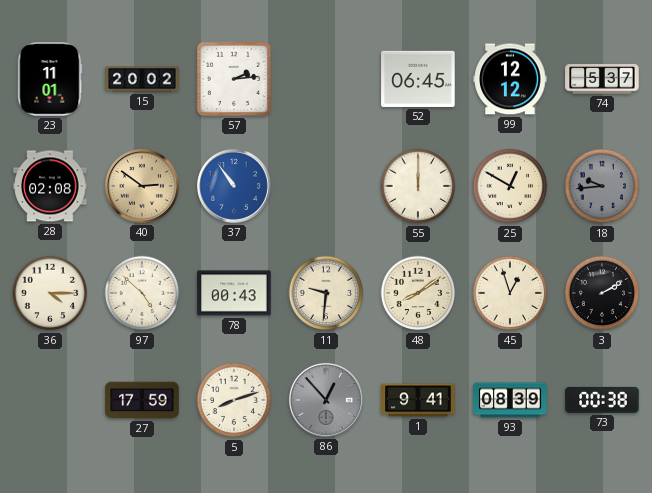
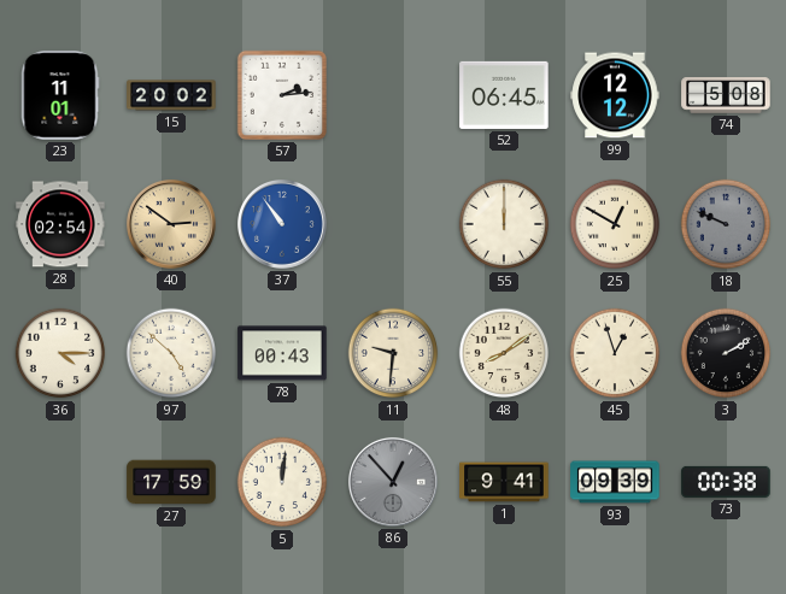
74: 5:37 -> 5:08
28: 02:08 -> 02:54
18: 9:44 -> 9:49
5: 8:12 -> 12:01
93: 08:39 -> 09:39
